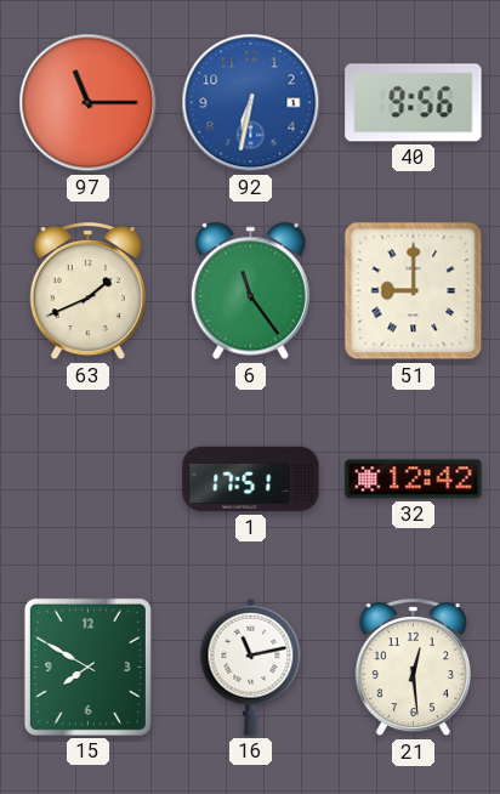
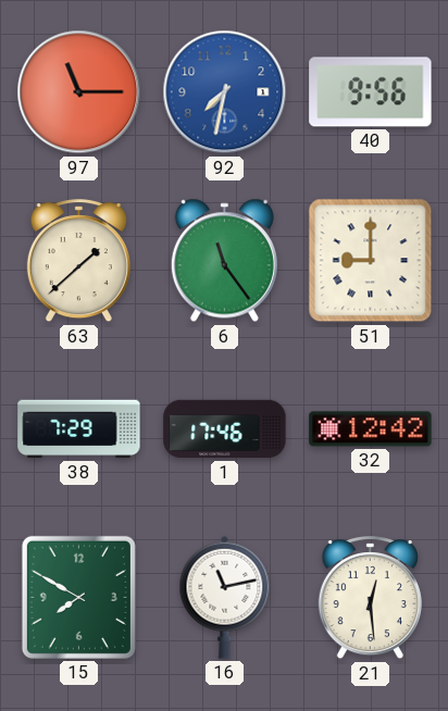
92: 6:32 -> 7:32
63: 1:41 -> 1:38
38: none -> 7:29
1: 17:51 -> 17:46
